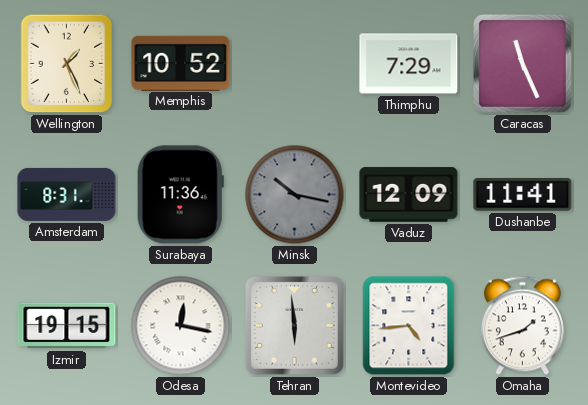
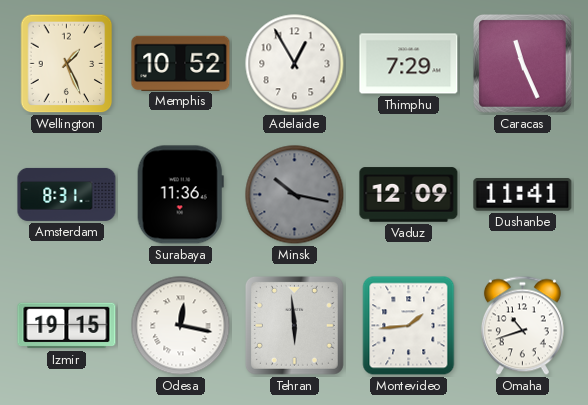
Adelaide: none -> 12:55
Montevideo: 4:44 -> 1:44
Omaha: 1:42 -> 10:42
